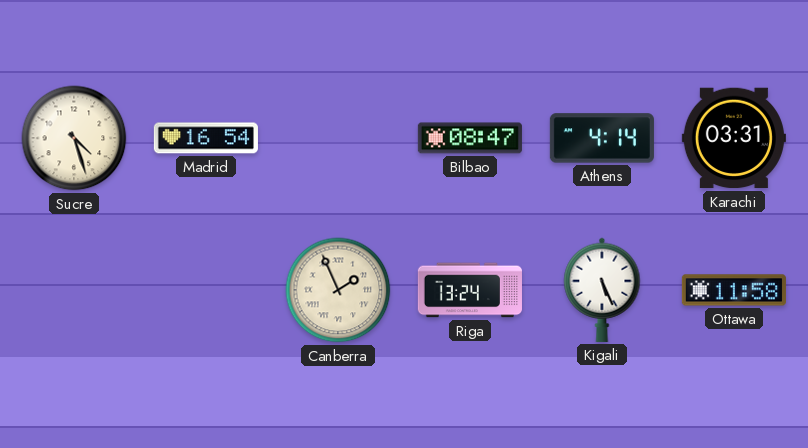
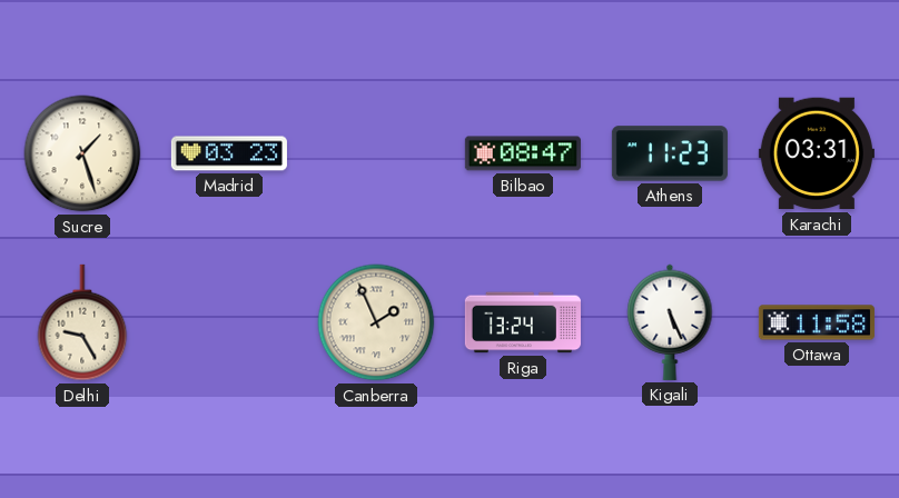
Sucre: 4:27 -> 1:27
Madrid: 16:54 -> 03:23
Athens: 4:14 -> 11:23
Delhi: none -> 9:25
